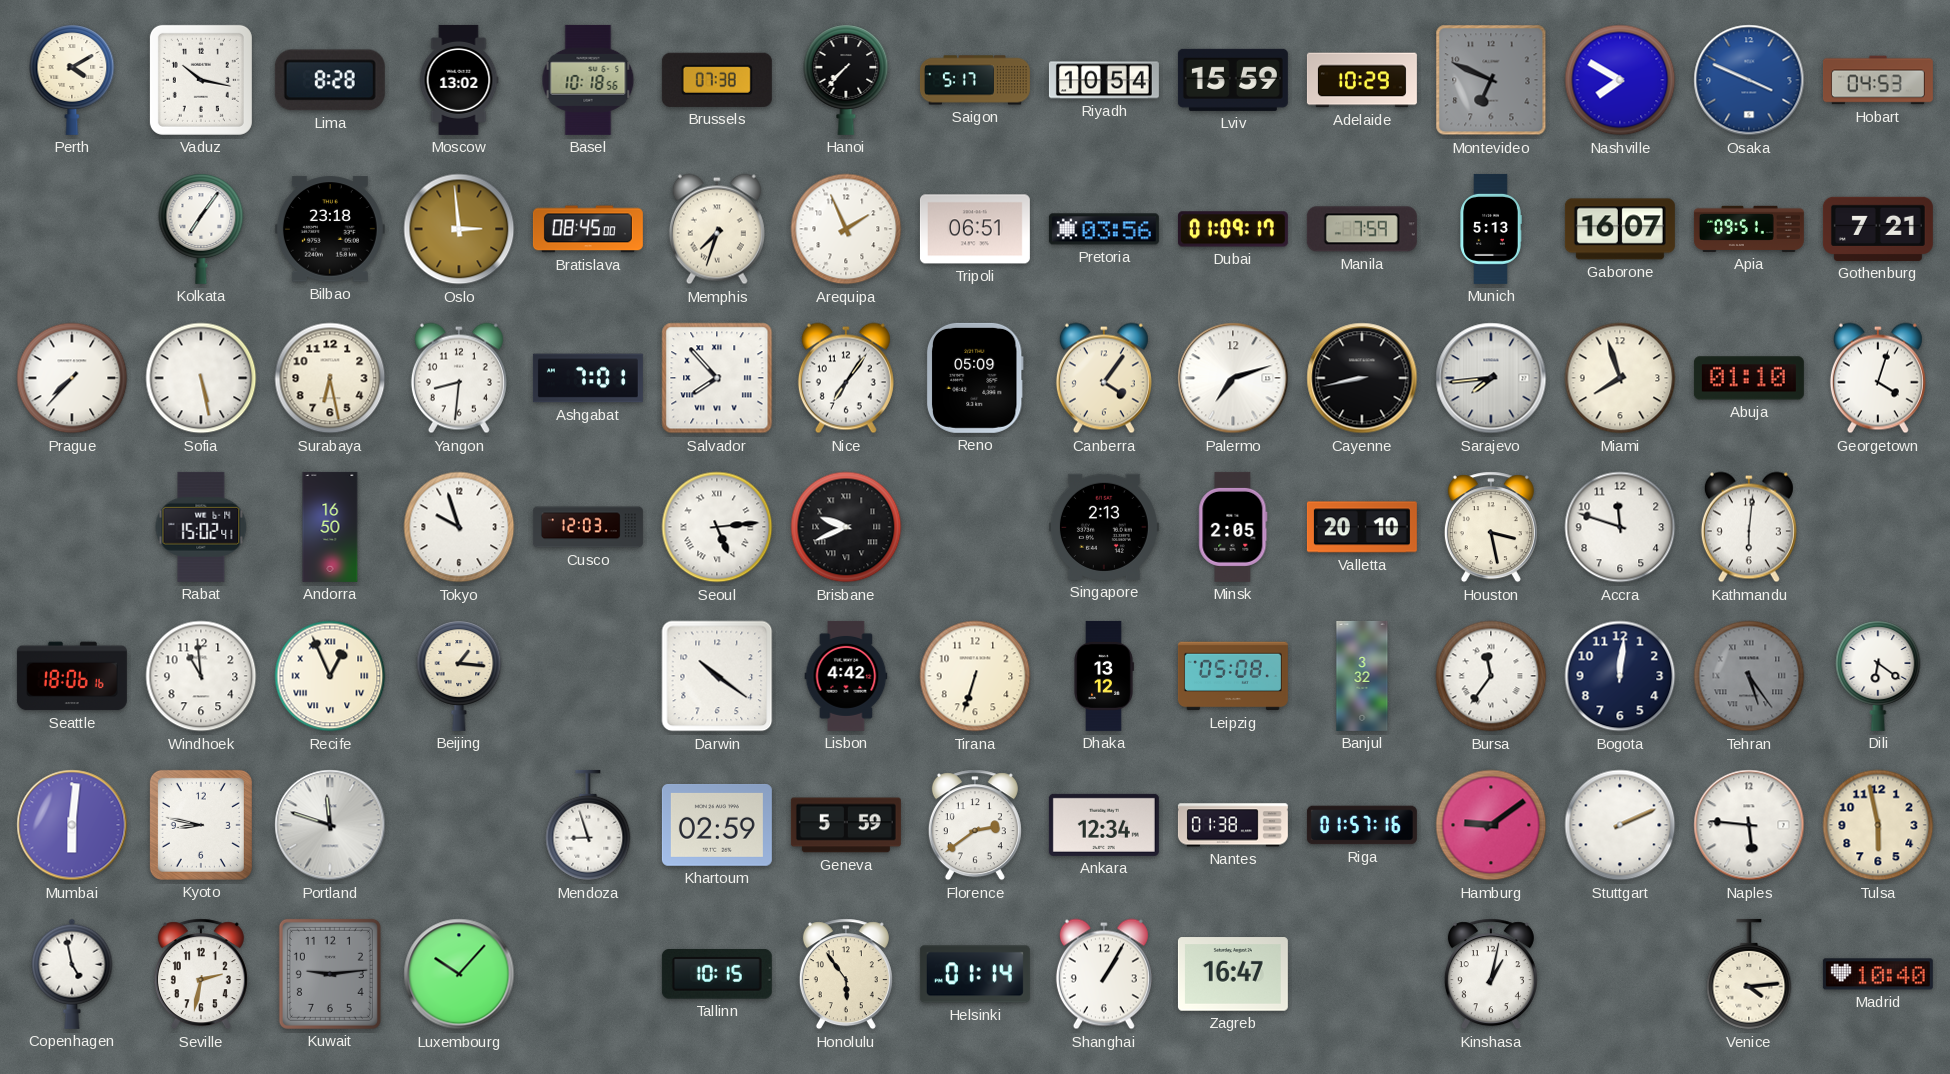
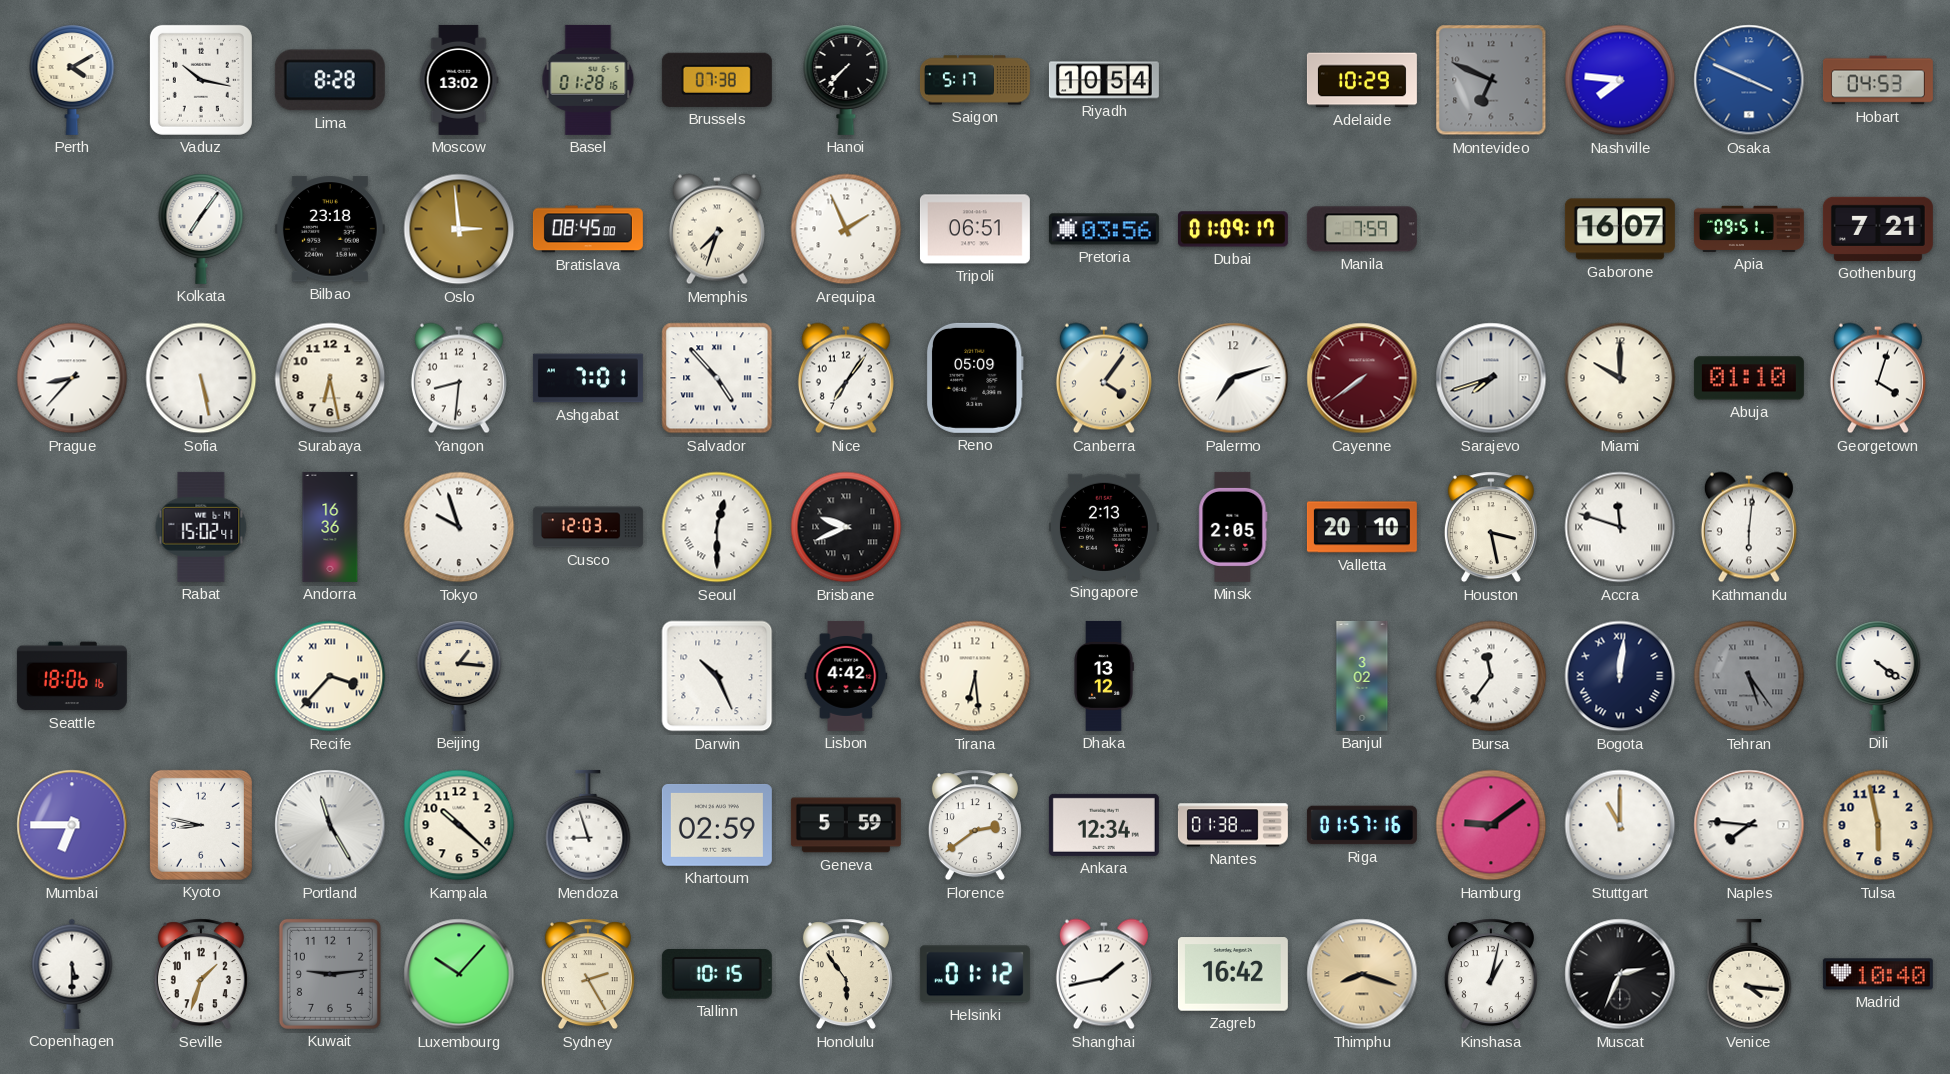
Basel: 10:18 -> 01:28
Lviv: 15:59 -> none
Nashville: 7:50 -> 7:46
Munich: 5:13 -> none
Prague: 7:37 -> 8:37
Salvador: 7:53 -> 4:53
Cayenne: 8:43 -> 7:39
Cayenne dial: black -> burgundy
Sarajevo: 7:44 -> 7:42
Miami: 7:57 -> 10:00
Andorra: 16:50 -> 16:36
Seoul: 5:14 -> 12:30
Accra numerals: Arabic -> Roman
Windhoek: 10:59 -> none
Recife: 12:56 -> 3:37
Darwin: 10:21 -> 10:26
Tirana: 6:33 -> 6:29
Leipzig: 05:08 -> none
Banjul: 3:32 -> 3:02
Bogota numerals: Arabic -> Roman
Dili: 6:21 -> 4:21
Mumbai: 6:01 -> 6:45
Portland: 11:48 -> 11:25
Kampala: none -> 10:22
Stuttgart: 2:11 -> 11:00
Naples: 5:46 -> 7:46
Copenhagen: 4:58 -> 5:30
Seville: 2:32 -> 1:33
Sydney: none -> 2:25
Helsinki: 01:14 -> 01:12
Shanghai: 1:05 -> 1:43
Zagreb: 16:47 -> 16:42
Thimphu: none -> 8:18
Muscat: none -> 2:34
Venice: 4:14 -> 4:16
